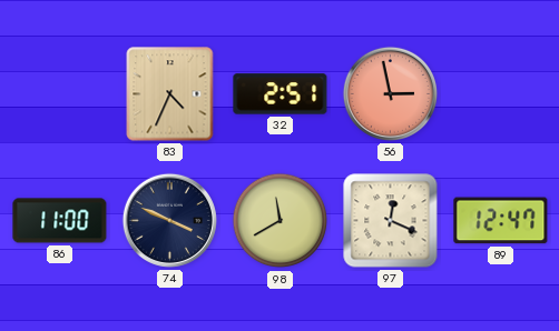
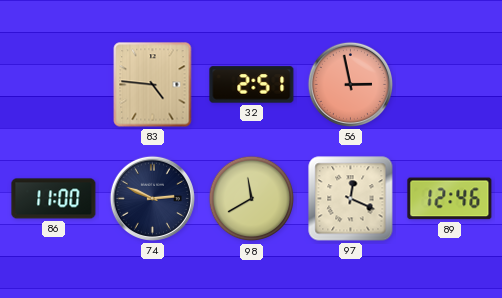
83: 4:34 -> 4:46
74: 3:49 -> 2:49
89: 12:47 -> 12:46
